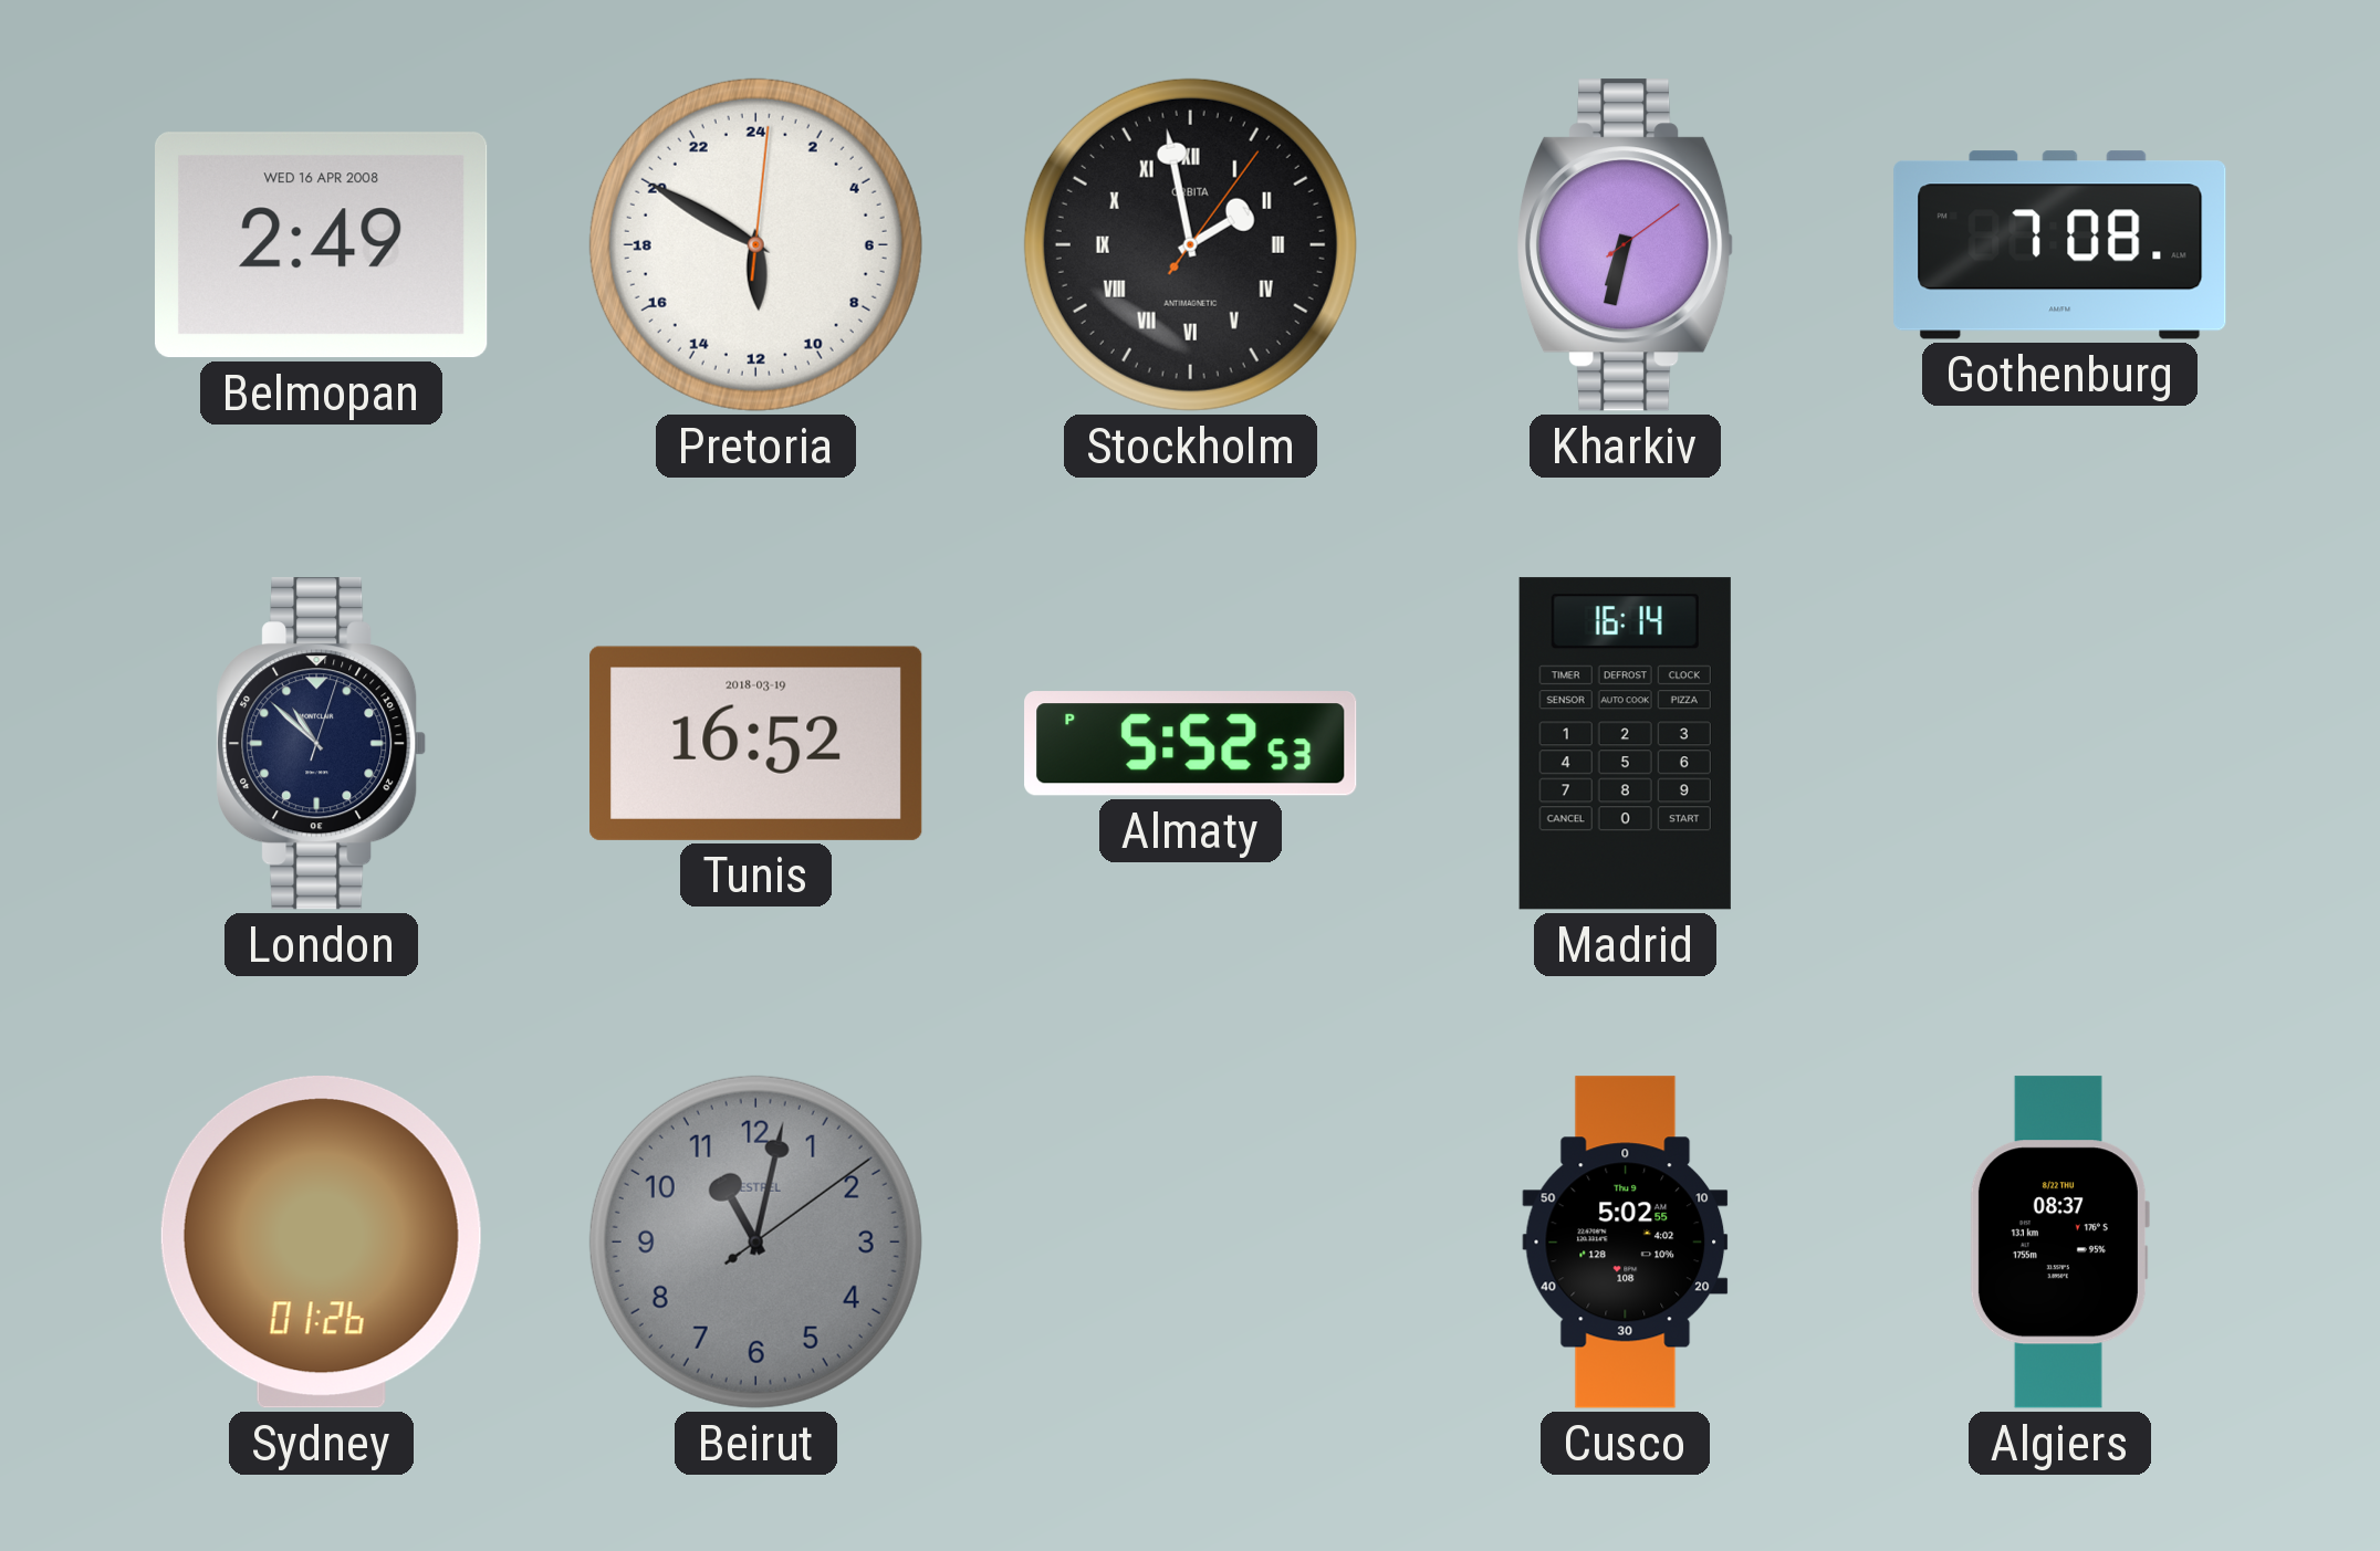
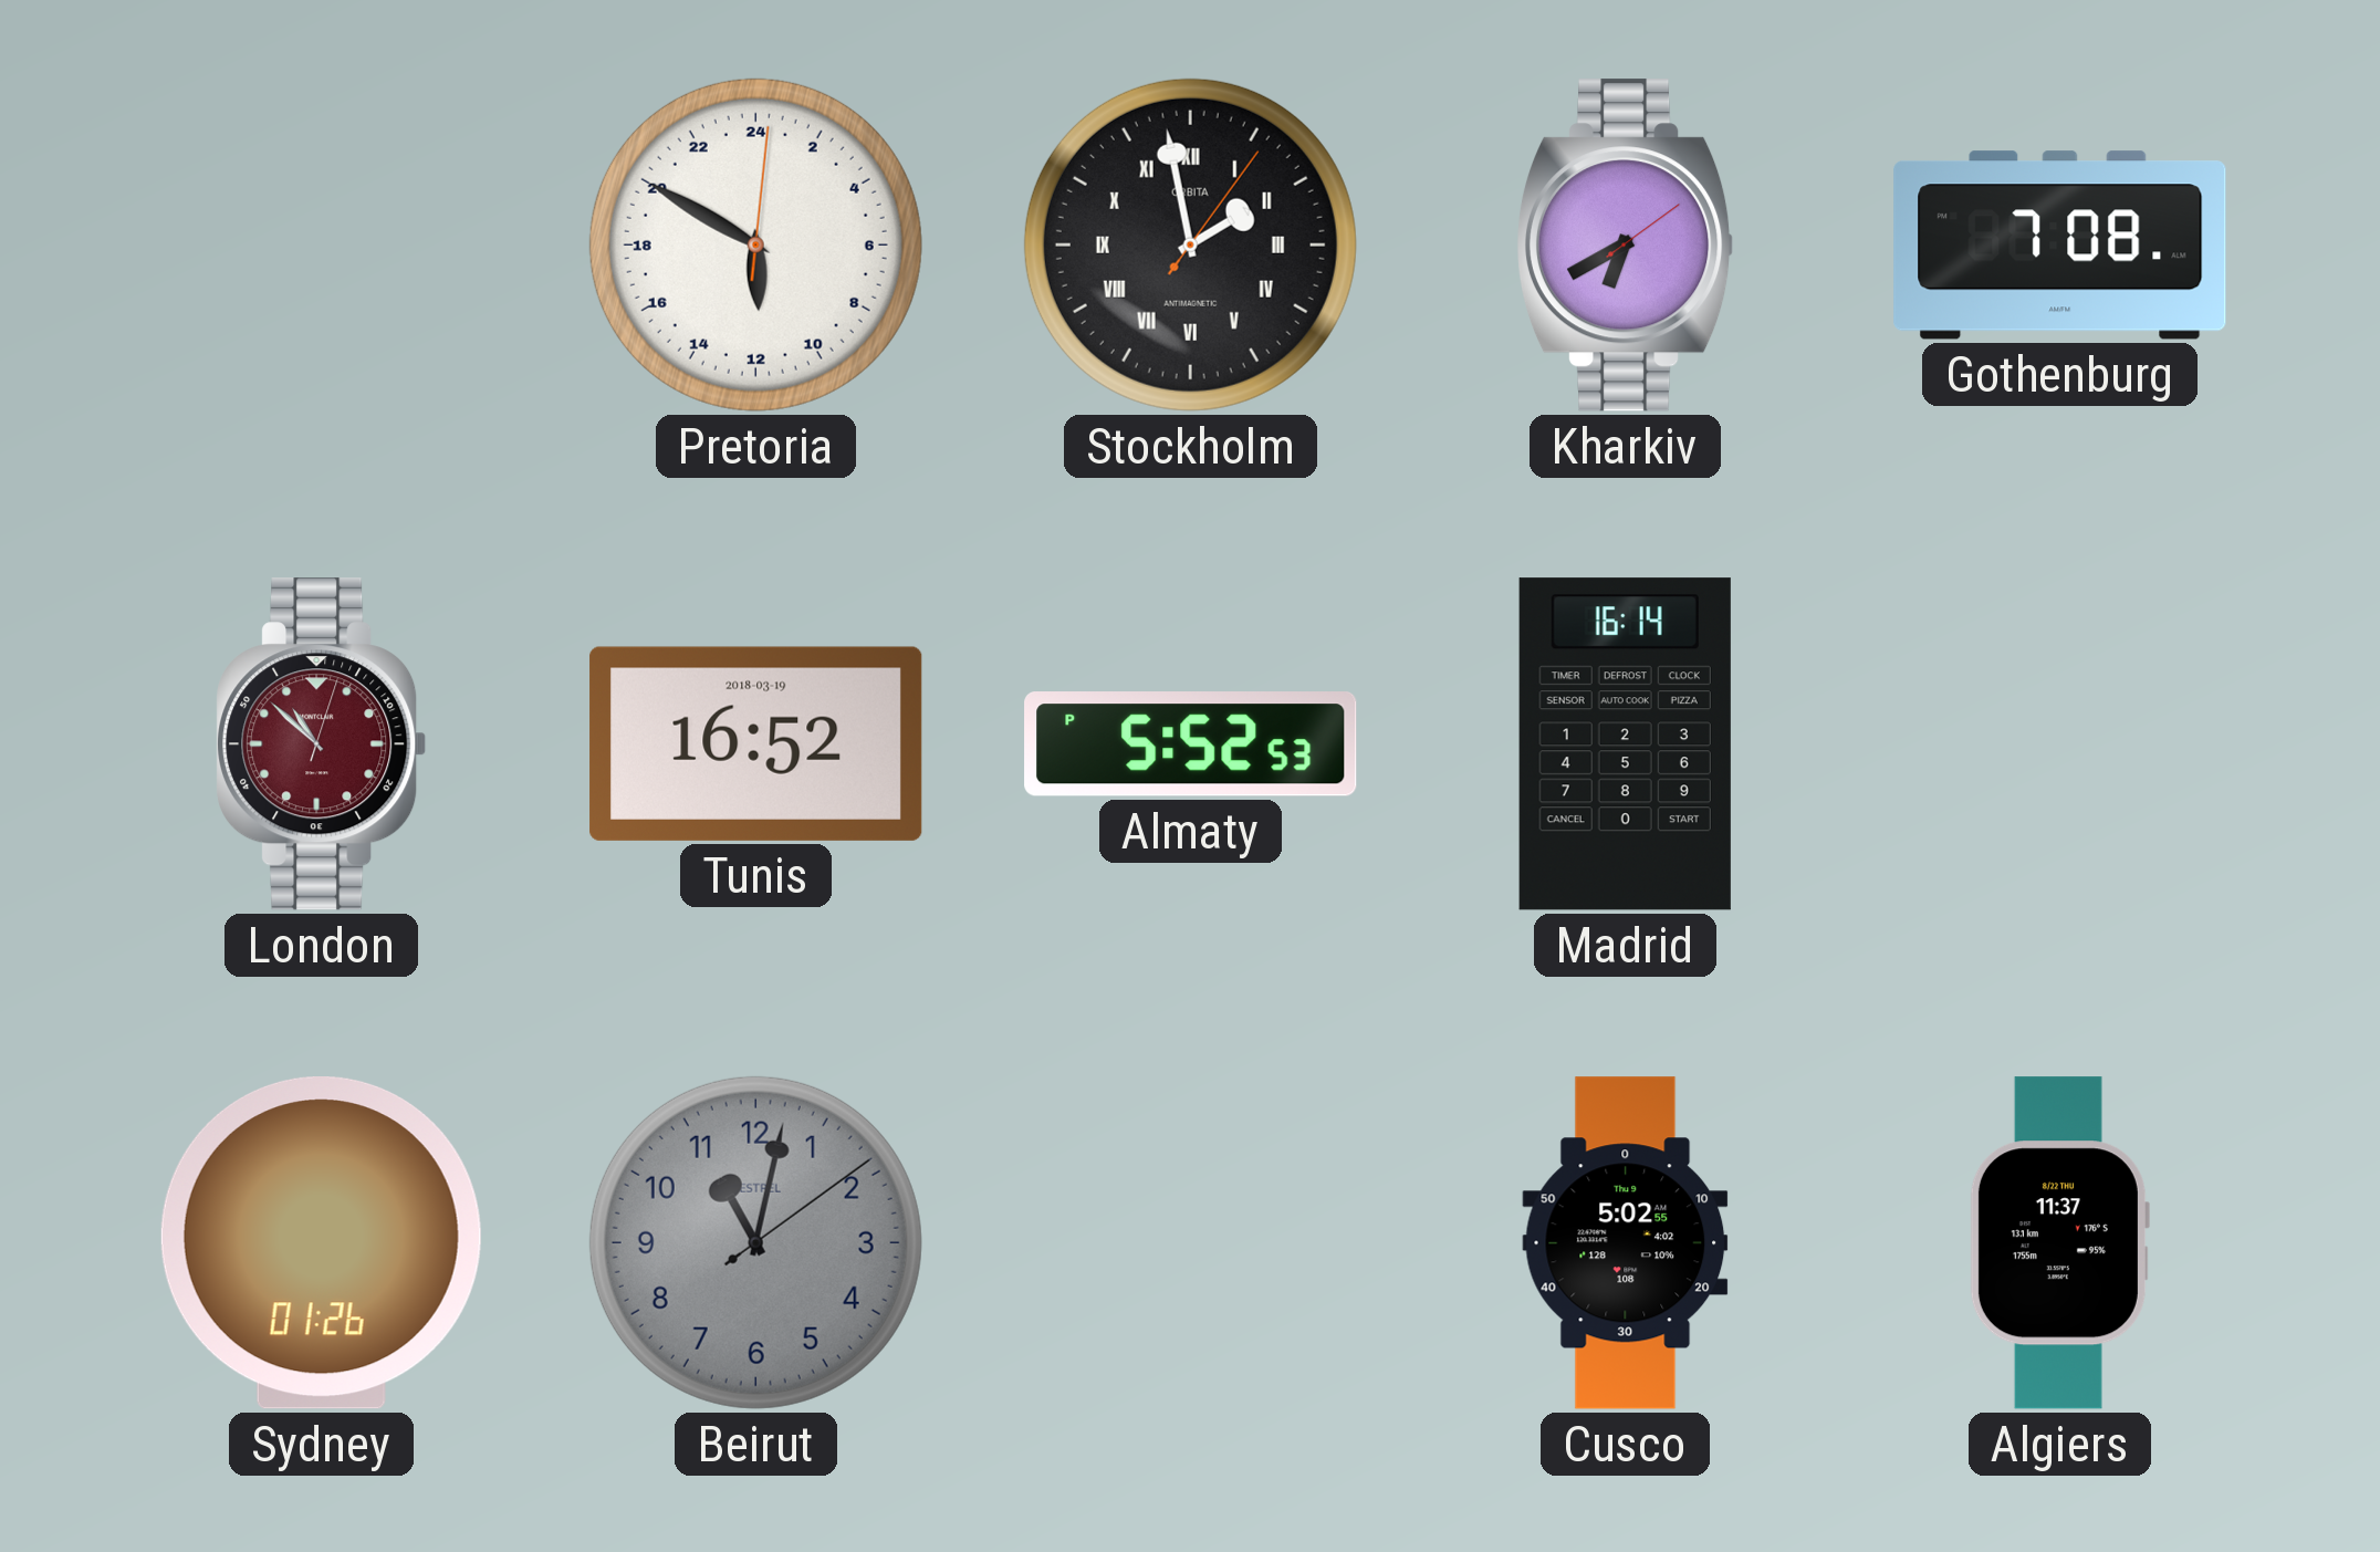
Belmopan: 2:49 -> none
Kharkiv: 6:32 -> 6:40
London dial: navy -> burgundy
Algiers: 08:37 -> 11:37
